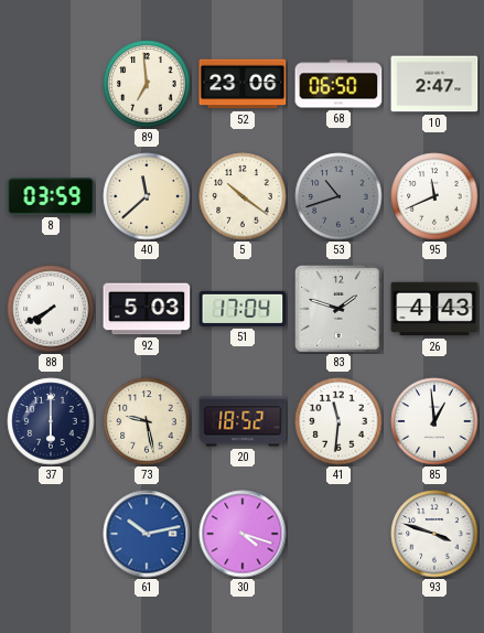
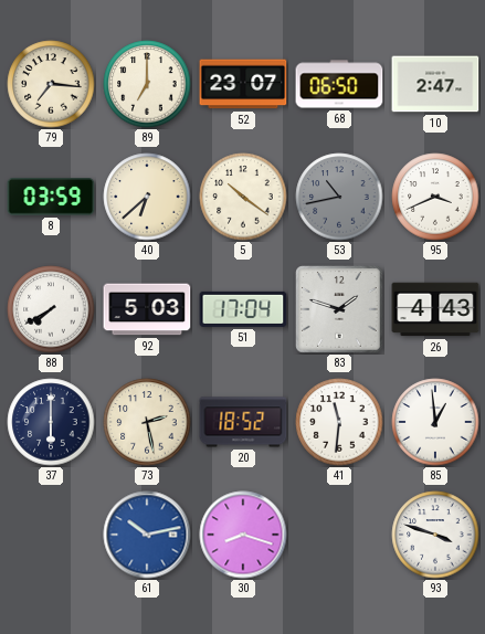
79: none -> 7:16
89: 6:59 -> 7:00
52: 23:06 -> 23:07
40: 11:38 -> 6:38
53: 10:42 -> 10:43
95: 11:41 -> 3:41
73: 9:28 -> 2:28
30: 4:18 -> 8:18
